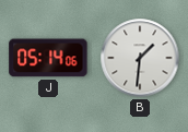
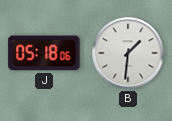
J: 05:14 -> 05:18
